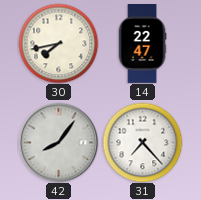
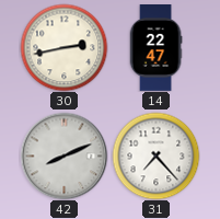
30: 7:43 -> 2:43
42: 8:06 -> 8:11
